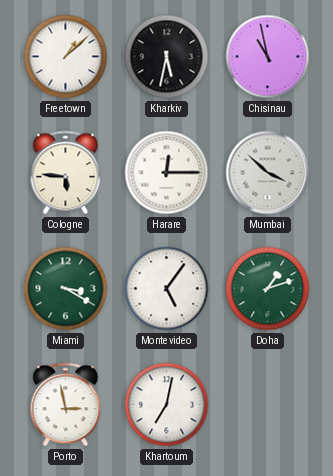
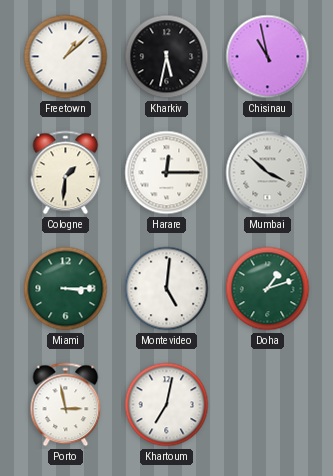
Cologne: 5:46 -> 1:31
Miami: 3:20 -> 3:15
Montevideo: 5:06 -> 5:01
